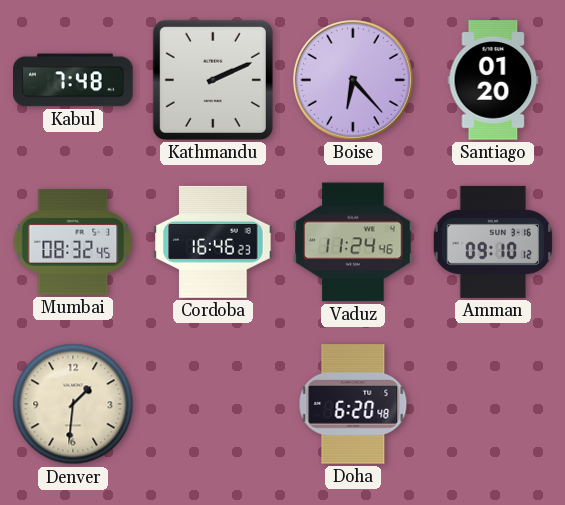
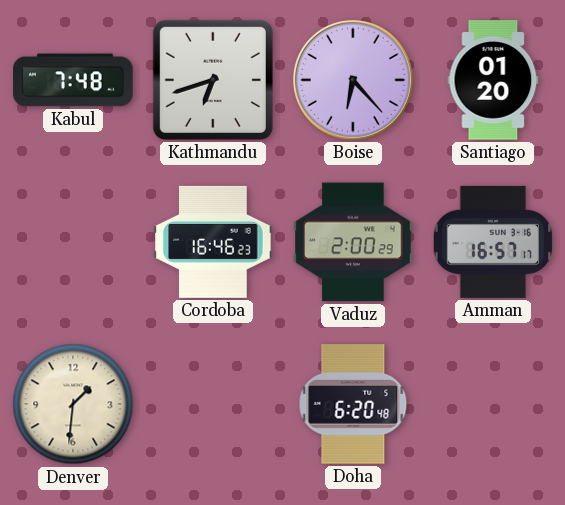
Kathmandu: 2:11 -> 6:42
Mumbai: 08:32 -> none
Vaduz: 11:24 -> 2:00
Amman: 09:10 -> 16:57
